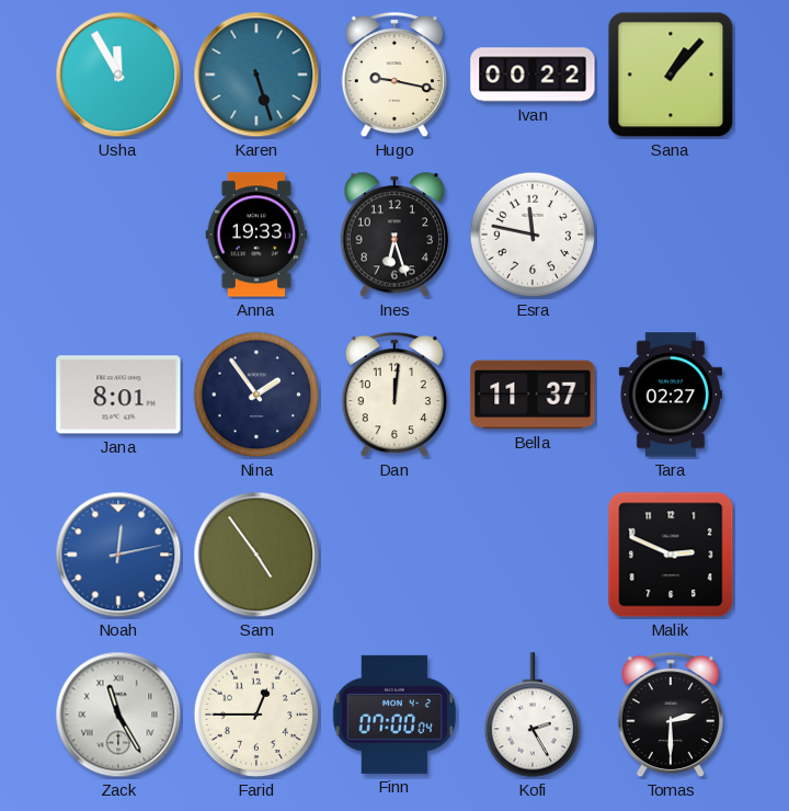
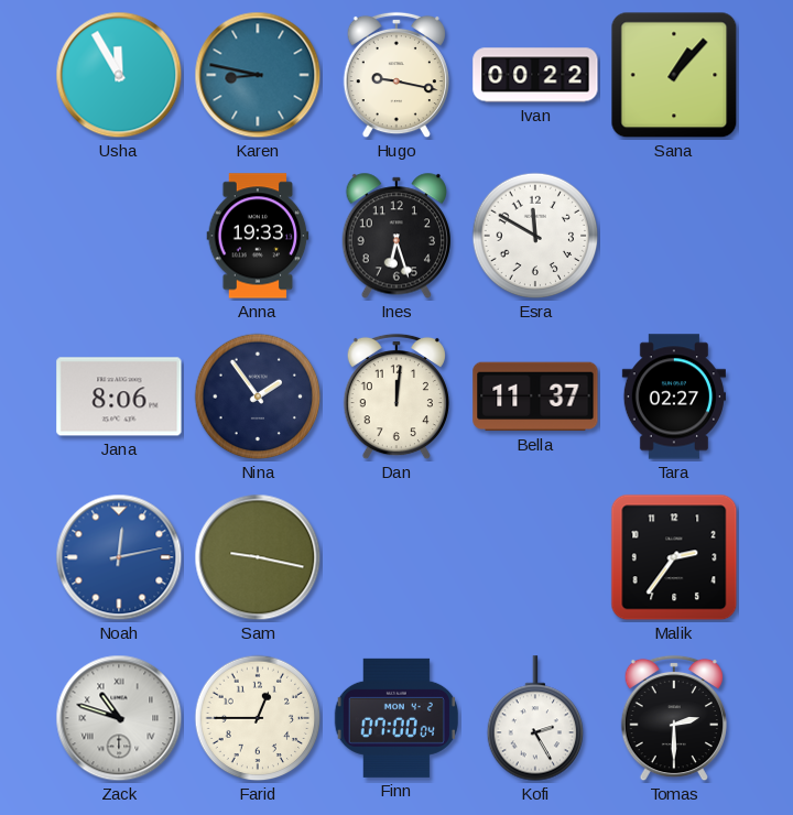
Karen: 5:27 -> 8:47
Esra: 11:47 -> 11:50
Jana: 8:01 -> 8:06
Sam: 4:54 -> 9:17
Malik: 2:49 -> 2:36
Zack: 11:25 -> 10:48
